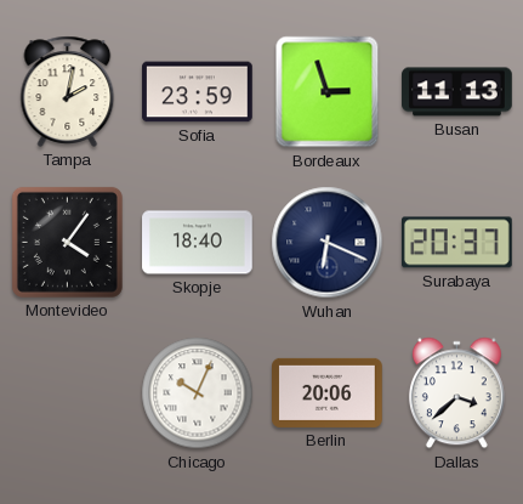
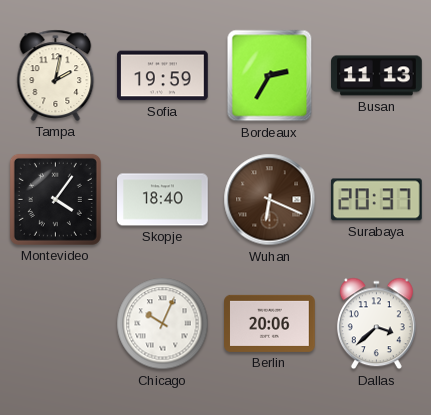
Sofia: 23:59 -> 19:59
Bordeaux: 2:57 -> 2:35
Wuhan dial: navy -> brown
